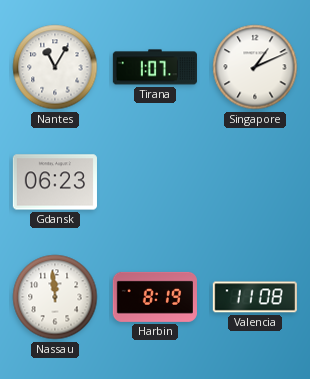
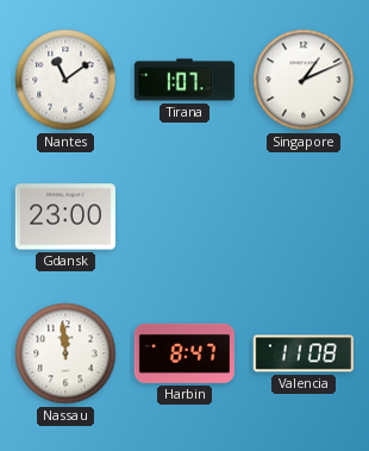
Nantes: 11:05 -> 11:09
Gdansk: 06:23 -> 23:00
Harbin: 8:19 -> 8:47
